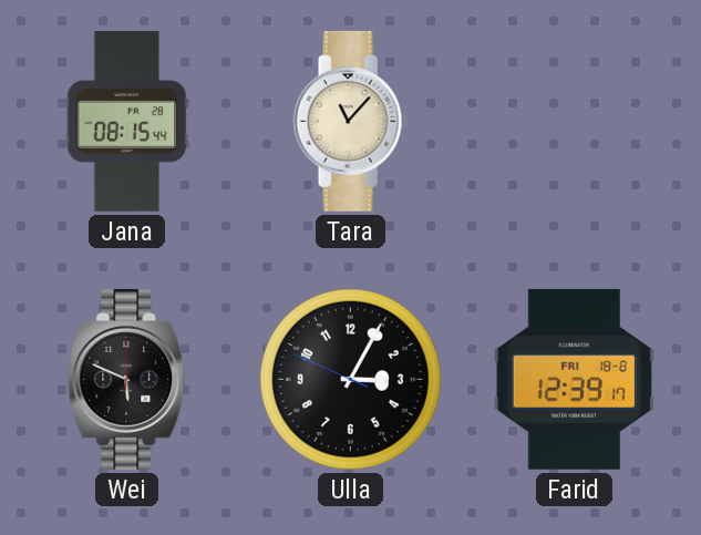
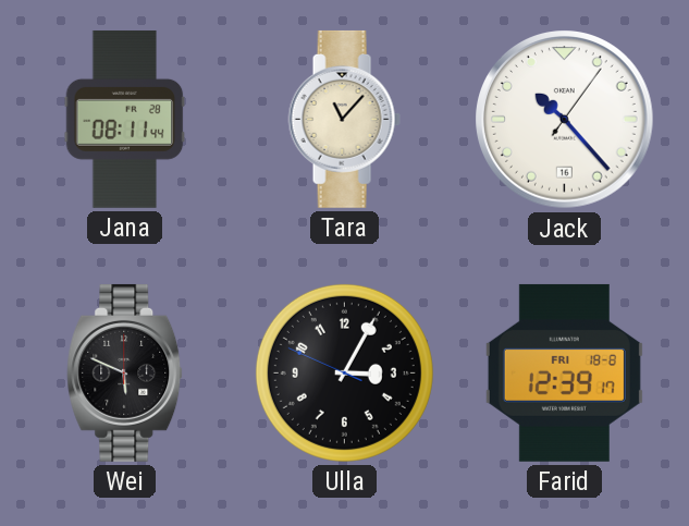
Jana: 08:15 -> 08:11
Jack: none -> 10:23
